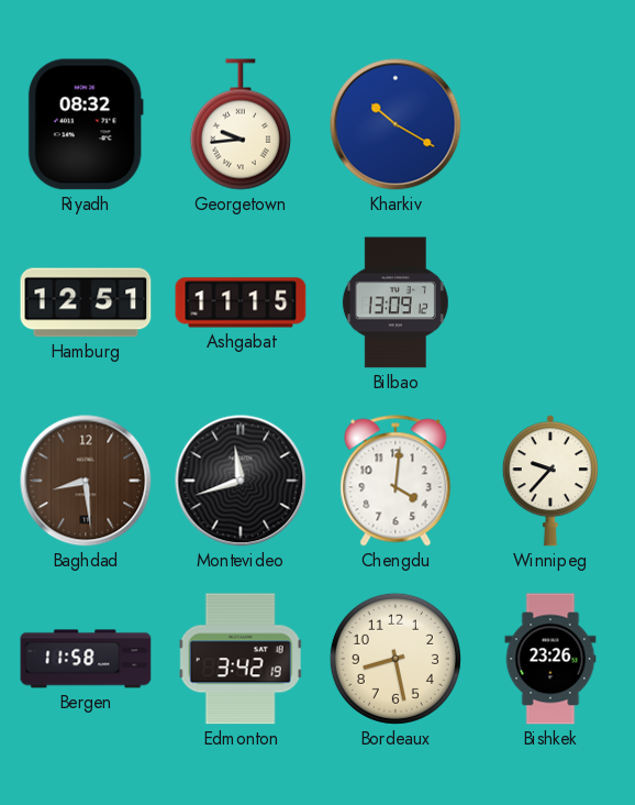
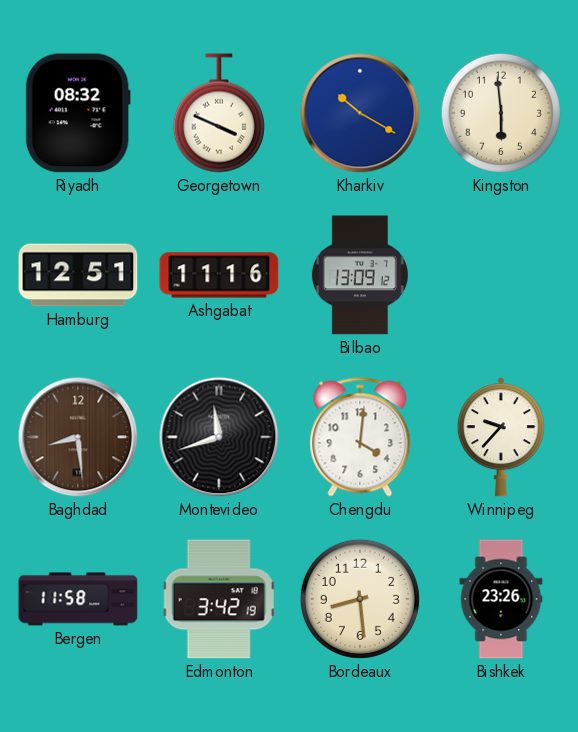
Georgetown: 9:44 -> 3:49
Kingston: none -> 5:59
Ashgabat: 11:15 -> 11:16
Bordeaux: 8:28 -> 8:29
